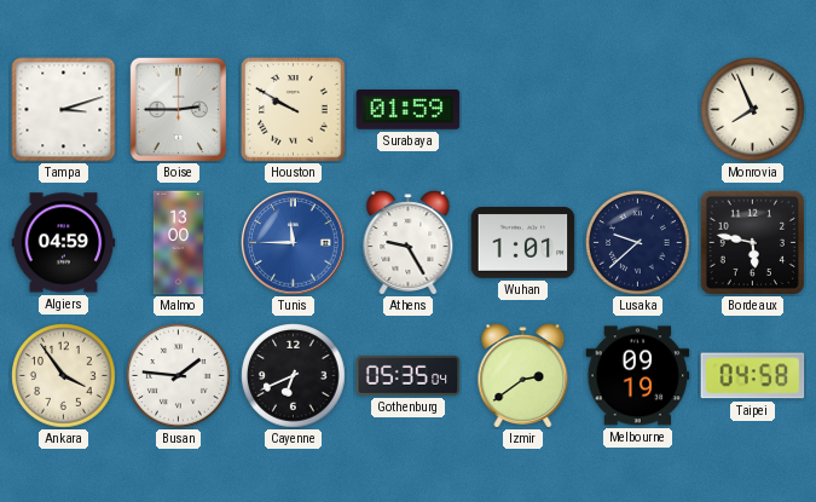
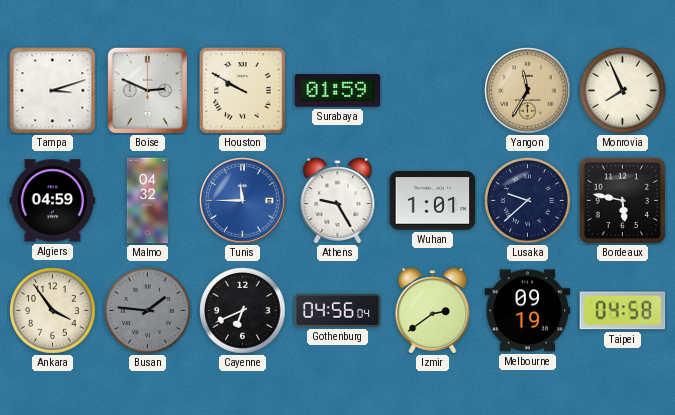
Boise: 2:45 -> 2:49
Yangon: none -> 11:35
Malmo: 13:00 -> 04:32
Busan dial: white -> grey
Gothenburg: 05:35 -> 04:56
